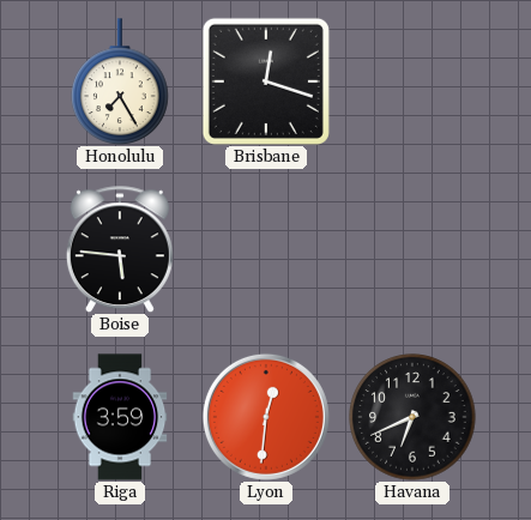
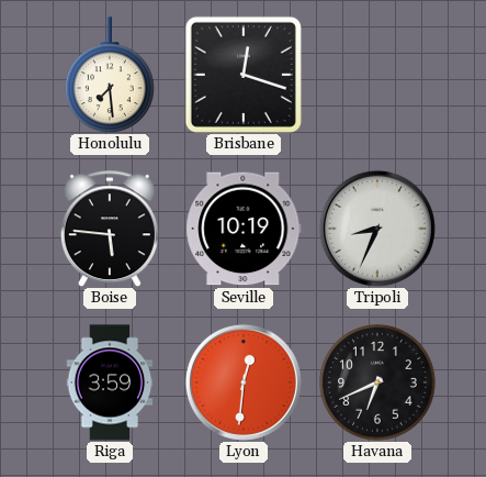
Honolulu: 7:25 -> 7:29
Seville: none -> 10:19
Tripoli: none -> 8:34
